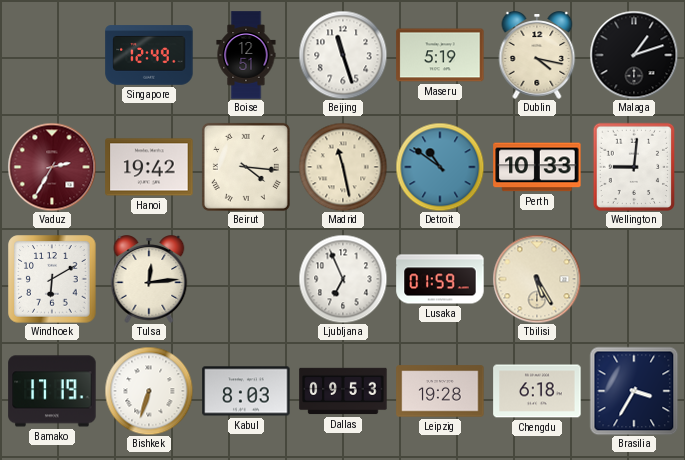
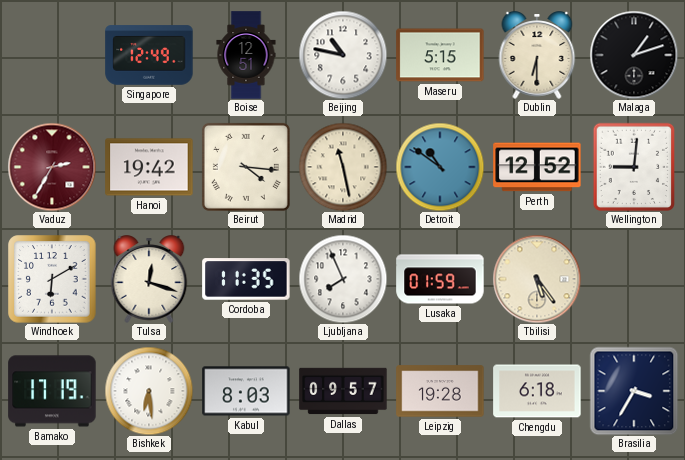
Beijing: 11:27 -> 10:47
Maseru: 5:19 -> 5:15
Dublin: 4:17 -> 6:30
Perth: 10:33 -> 12:52
Tulsa: 12:14 -> 12:18
Cordoba: none -> 11:35
Ljubljana: 6:56 -> 7:56
Tbilisi: 5:25 -> 5:24
Bishkek: 6:33 -> 6:29
Dallas: 09:53 -> 09:57
